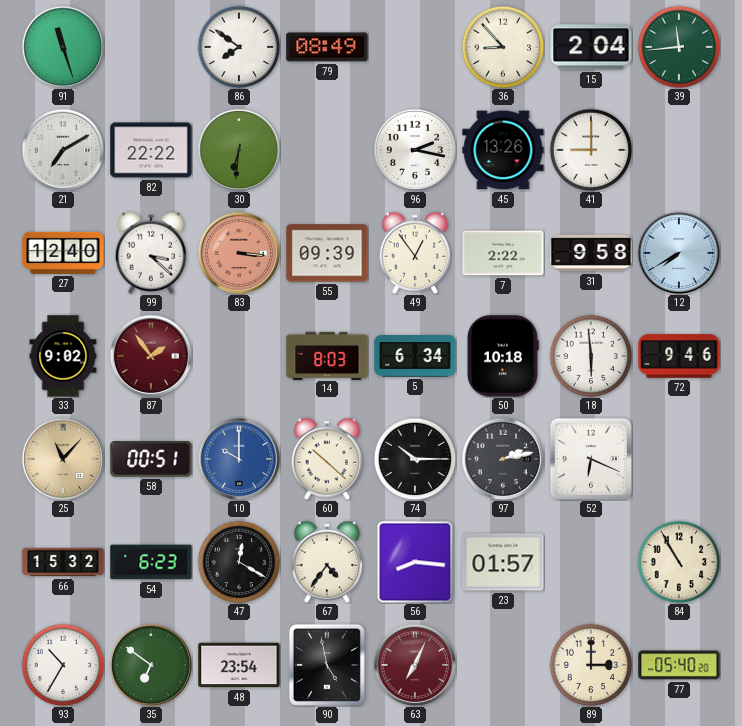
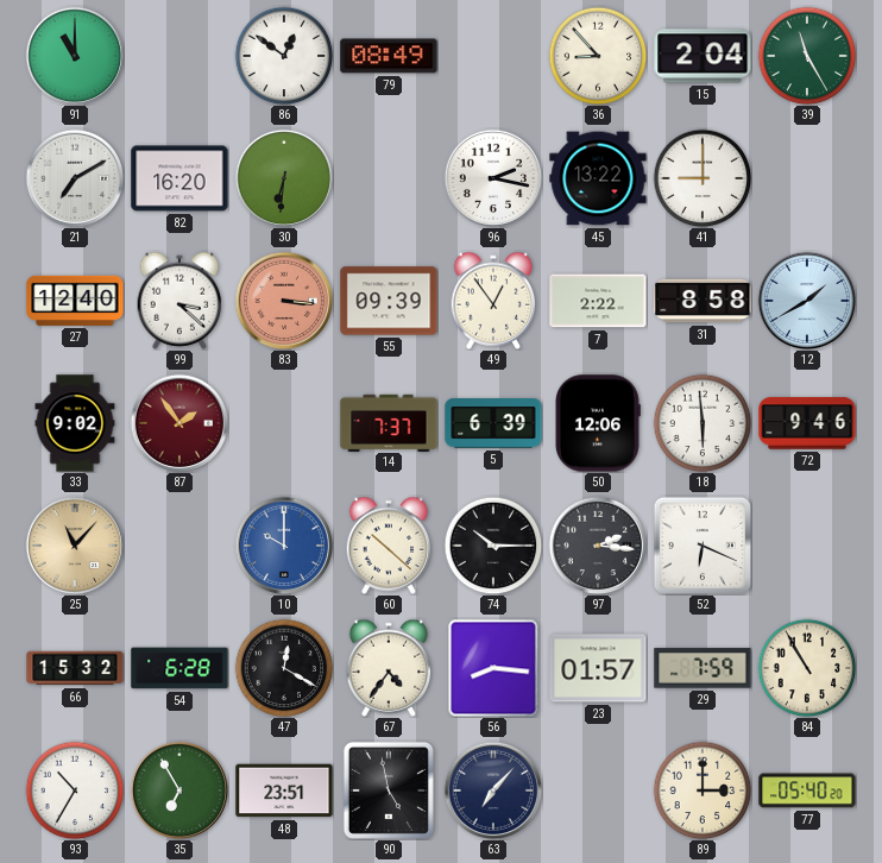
91: 11:27 -> 11:00
86: 7:51 -> 12:51
39: 11:44 -> 11:25
82: 22:22 -> 16:20
45: 13:26 -> 13:22
31: 9:58 -> 8:58
12: 7:40 -> 1:40
14: 8:03 -> 7:37
5: 6:34 -> 6:39
50: 10:18 -> 12:06
58: 00:51 -> none
97: 2:13 -> 2:16
54: 6:23 -> 6:28
29: none -> 7:59
35: 6:51 -> 6:55
48: 23:54 -> 23:51
63: 7:04 -> 7:07
63 dial: burgundy -> navy
